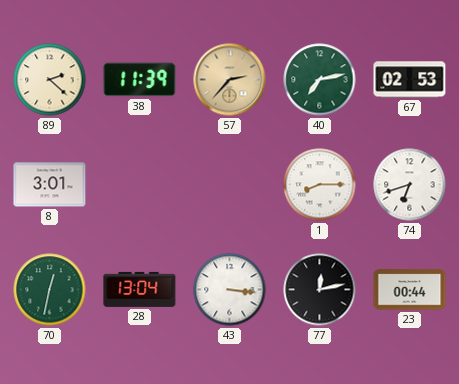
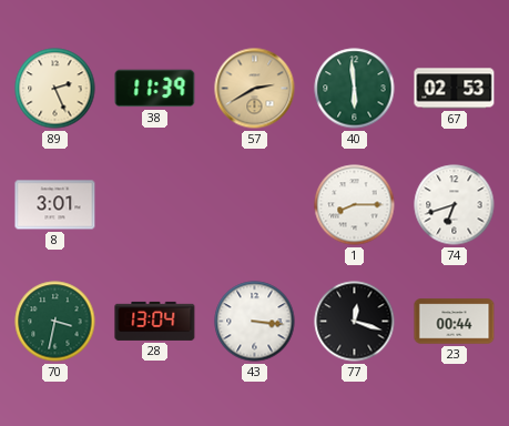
89: 2:22 -> 2:26
57: 2:37 -> 2:40
40: 7:13 -> 5:59
70: 12:32 -> 3:32
77: 12:13 -> 12:18
